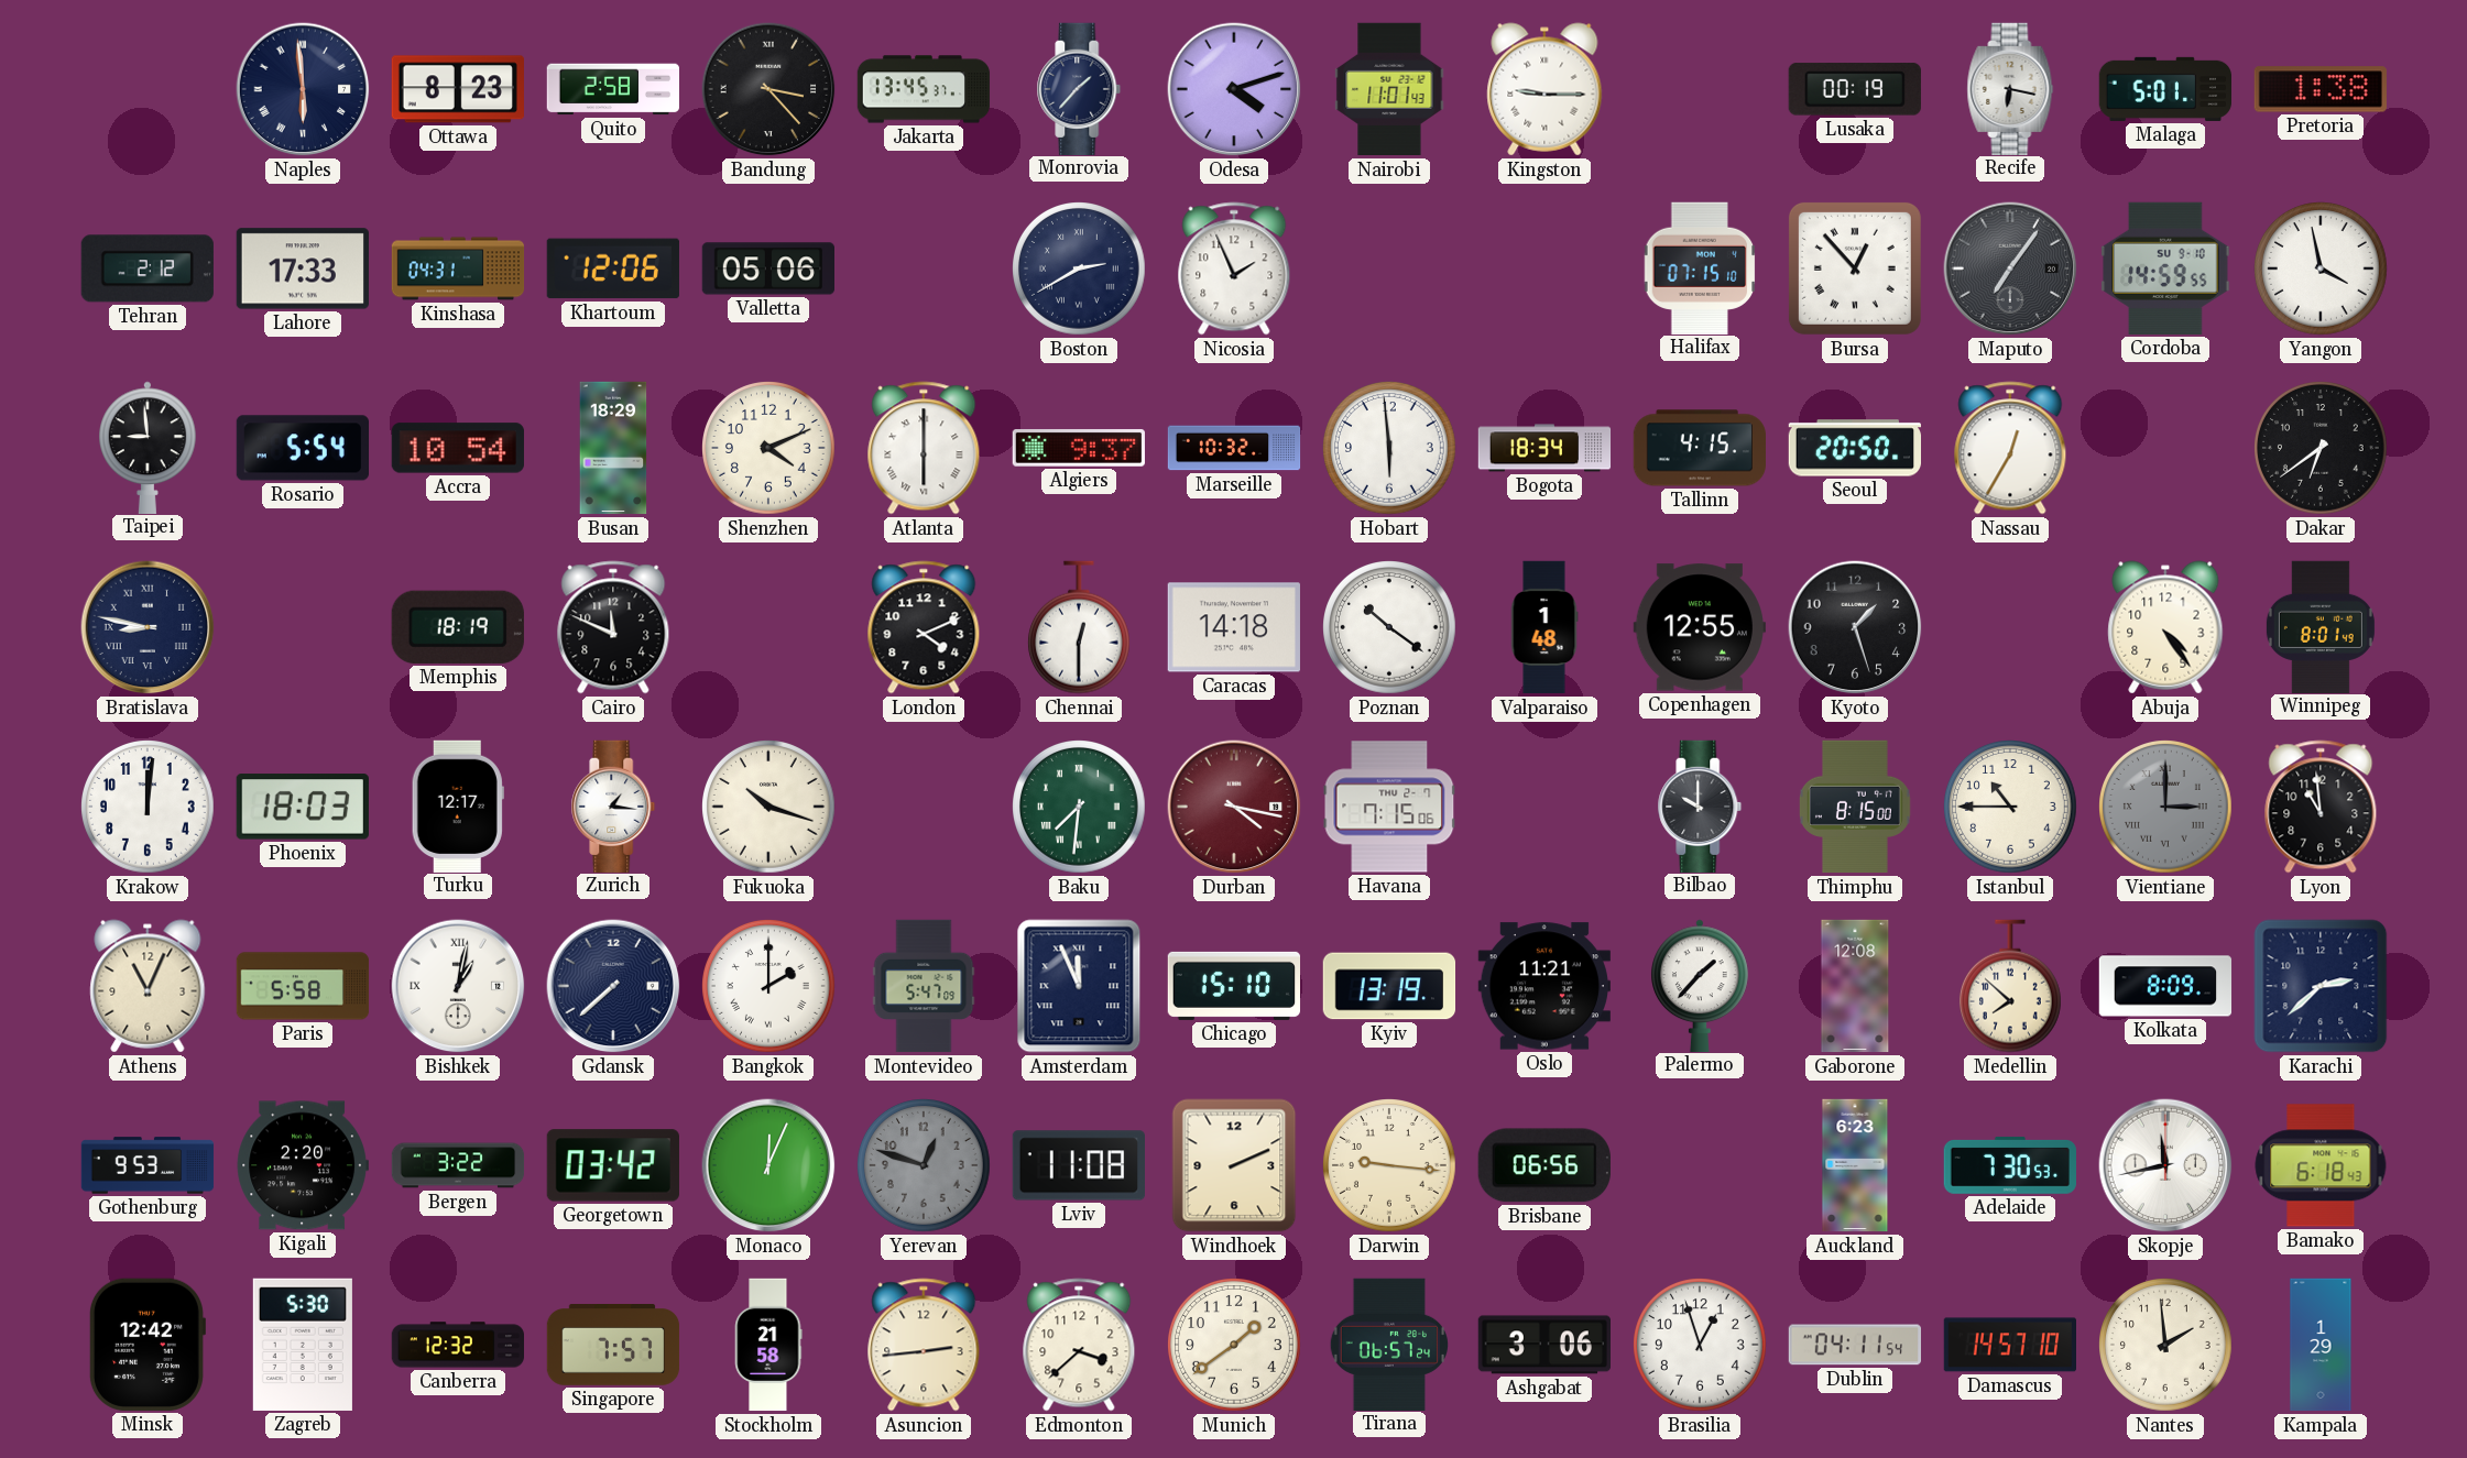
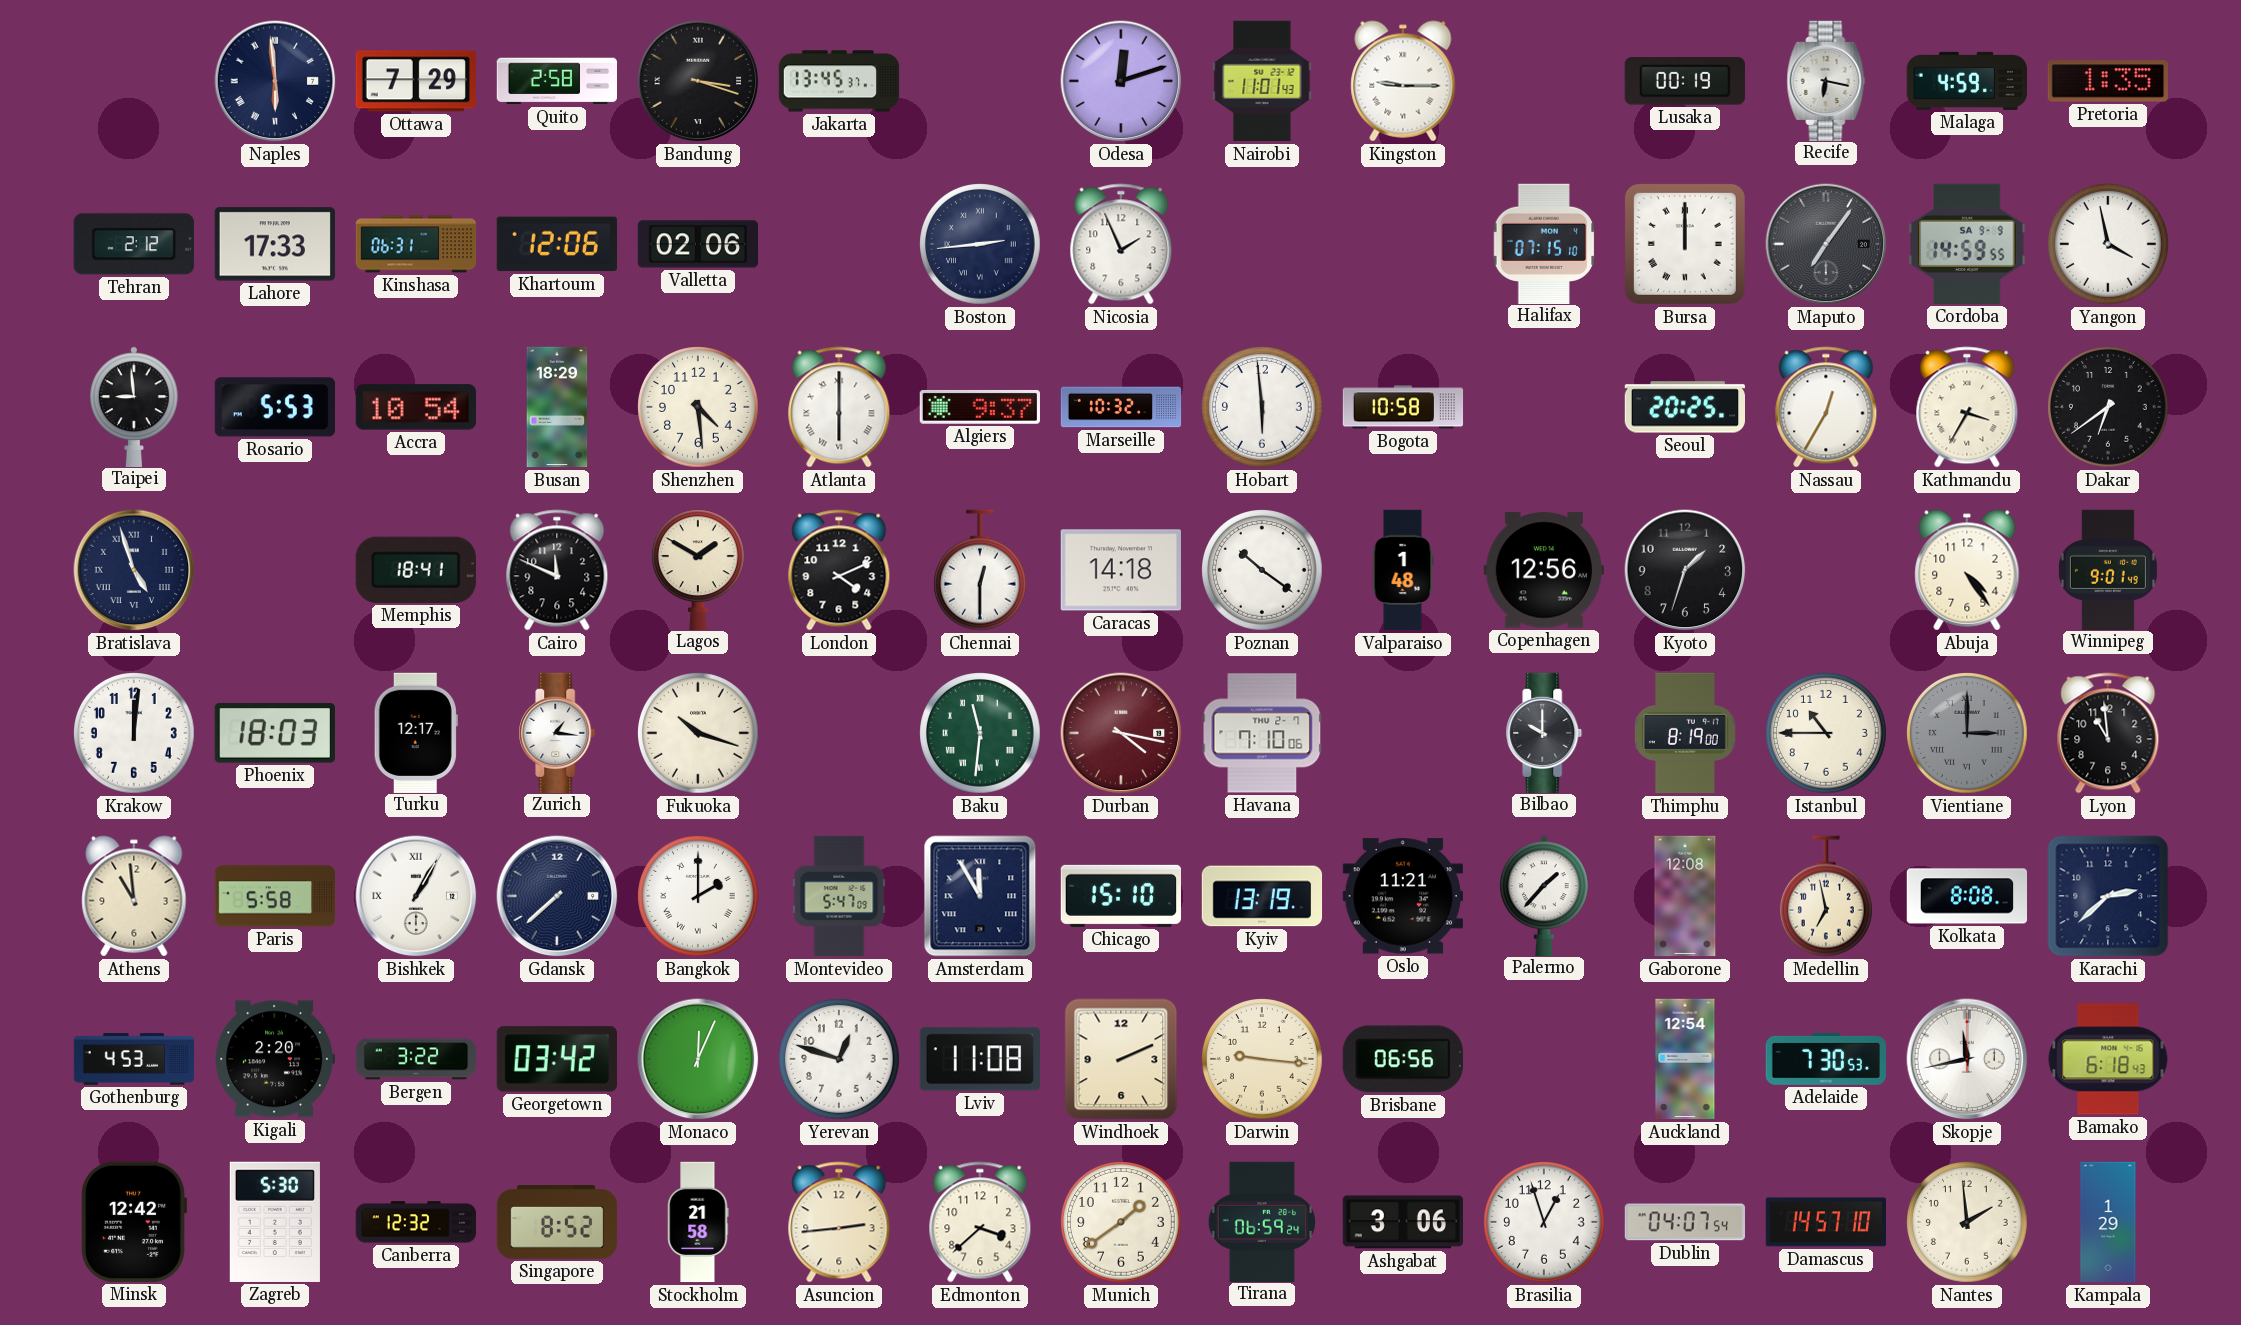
Ottawa: 8:23 -> 7:29
Bandung: 3:23 -> 3:18
Monrovia: 1:37 -> none
Odesa: 4:12 -> 12:12
Malaga: 5:01 -> 4:59
Pretoria: 1:38 -> 1:35
Kinshasa: 04:31 -> 06:31
Valletta: 05:06 -> 02:06
Boston: 2:40 -> 2:44
Bursa: 12:53 -> 12:00
Cordoba date: SU 9-10 -> SA 9-9
Rosario: 5:54 -> 5:53
Shenzhen: 4:11 -> 4:29
Bogota: 18:34 -> 10:58
Tallinn: 4:15 -> none
Seoul: 20:50 -> 20:25
Kathmandu: none -> 3:35
Bratislava: 8:47 -> 4:57
Memphis: 18:19 -> 18:41
Lagos: none -> 1:50
Copenhagen: 12:55 -> 12:56
Kyoto: 1:27 -> 1:33
Winnipeg: 8:01 -> 9:01
Baku: 7:31 -> 11:31
Havana: 7:15 -> 7:10
Thimphu: 8:15 -> 8:19
Athens: 11:04 -> 10:59
Bishkek: 1:02 -> 1:05
Amsterdam: 11:56 -> 11:55
Medellin: 7:52 -> 6:58
Kolkata: 8:09 -> 8:08
Gothenburg: 9:53 -> 4:53
Yerevan dial: grey -> white
Auckland: 6:23 -> 12:54
Singapore: 7:57 -> 8:52
Tirana: 06:57 -> 06:59
Dublin: 04:11 -> 04:07
